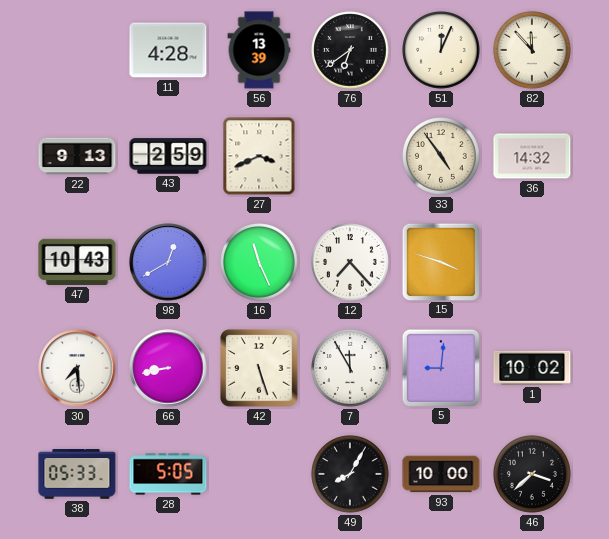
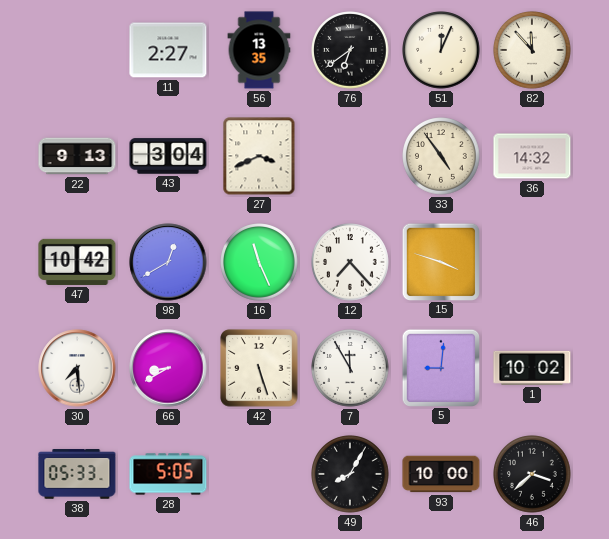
11: 4:28 -> 2:27
56: 13:39 -> 13:35
43: 2:59 -> 3:04
47: 10:43 -> 10:42
66: 8:43 -> 8:40
